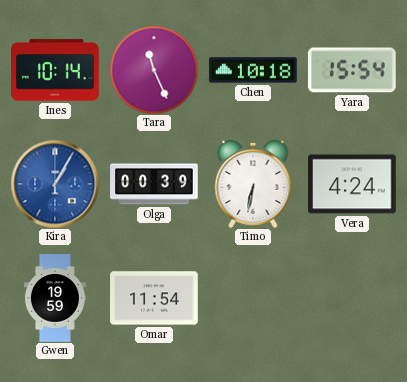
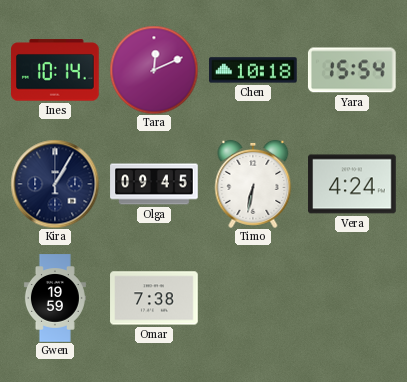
Tara: 11:26 -> 12:11
Kira dial: blue -> navy
Olga: 00:39 -> 09:45
Omar: 11:54 -> 7:38
